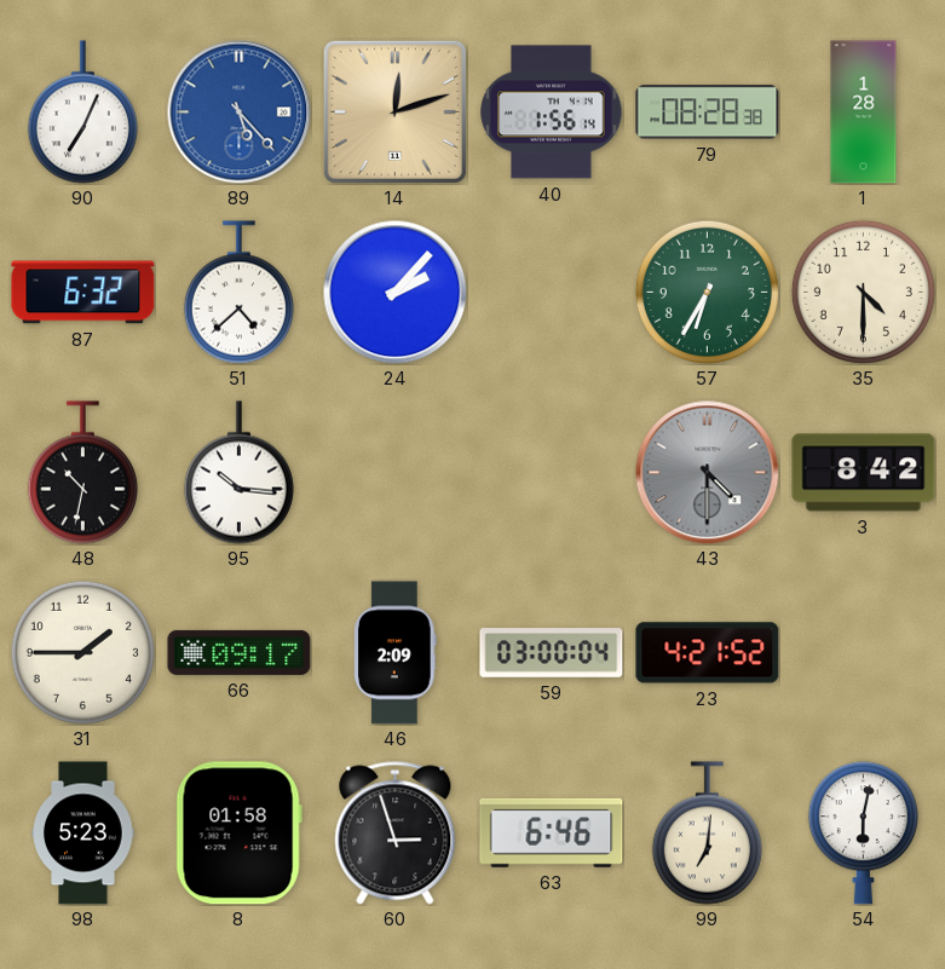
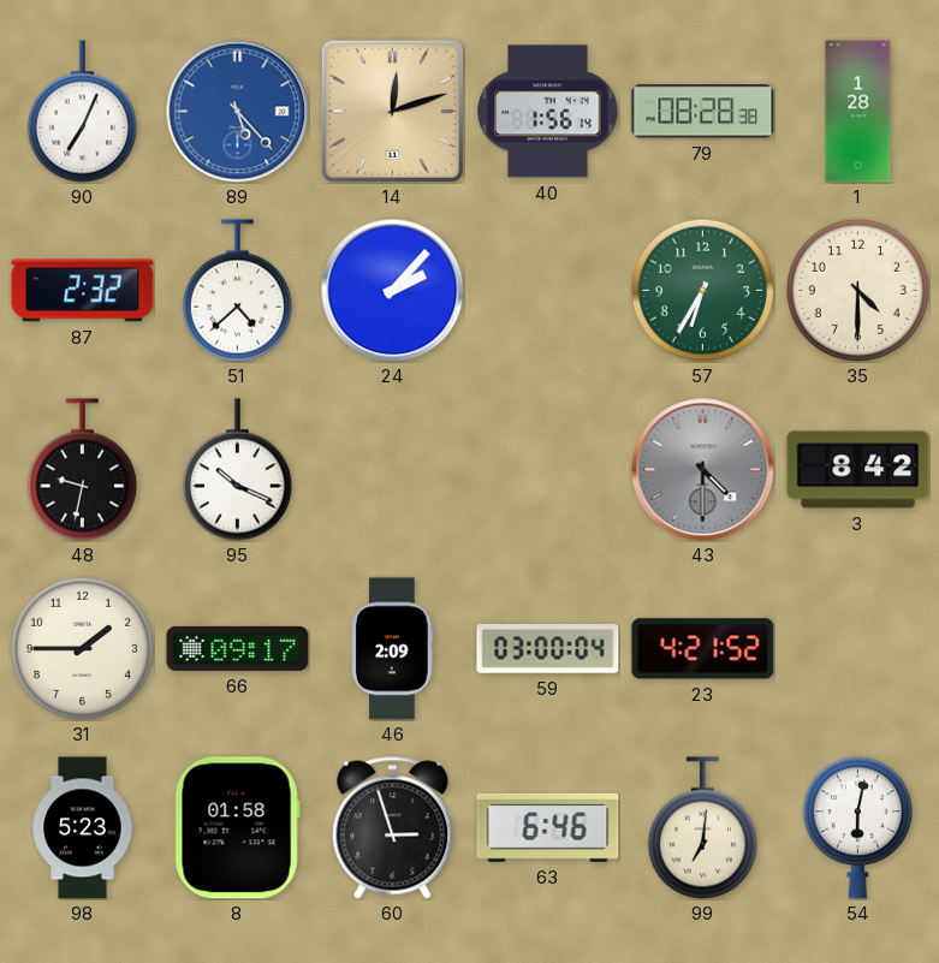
87: 6:32 -> 2:32
48: 10:32 -> 9:32
95: 10:16 -> 10:19
